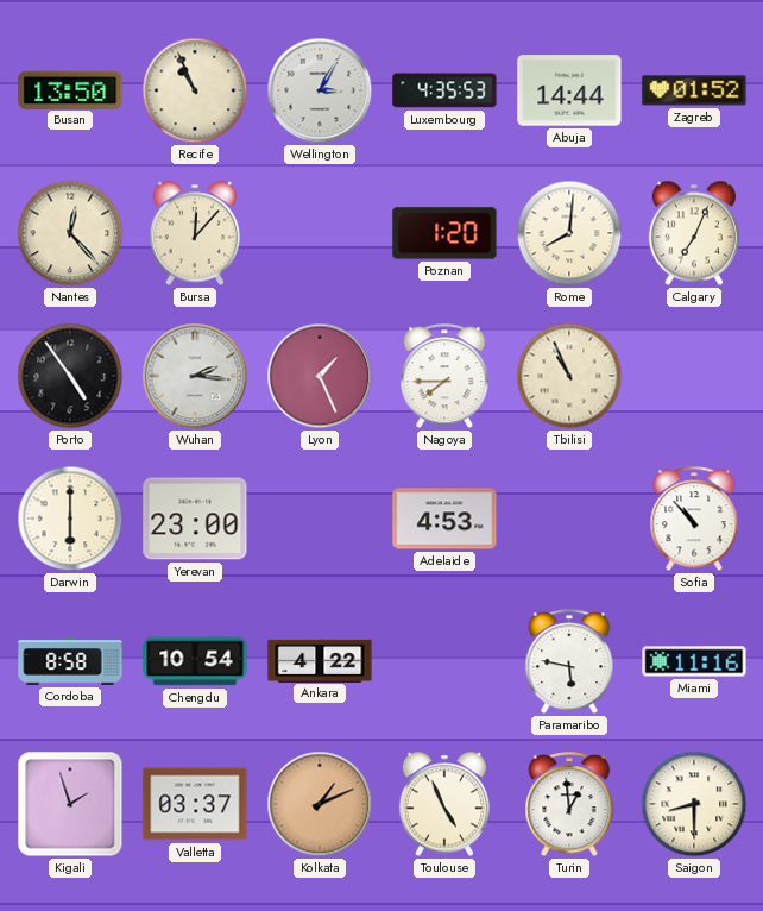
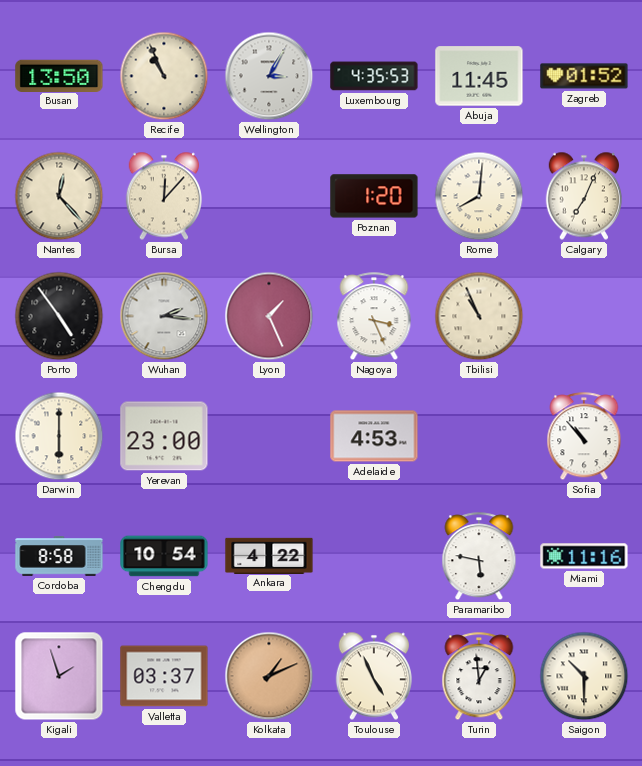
Abuja: 14:44 -> 11:45
Nagoya: 7:45 -> 3:26
Saigon: 8:30 -> 10:30
